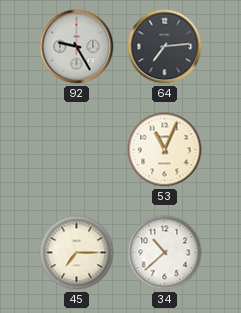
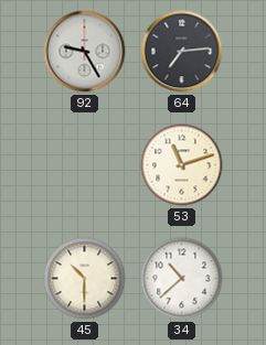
53: 11:04 -> 11:12
45: 7:15 -> 10:30
